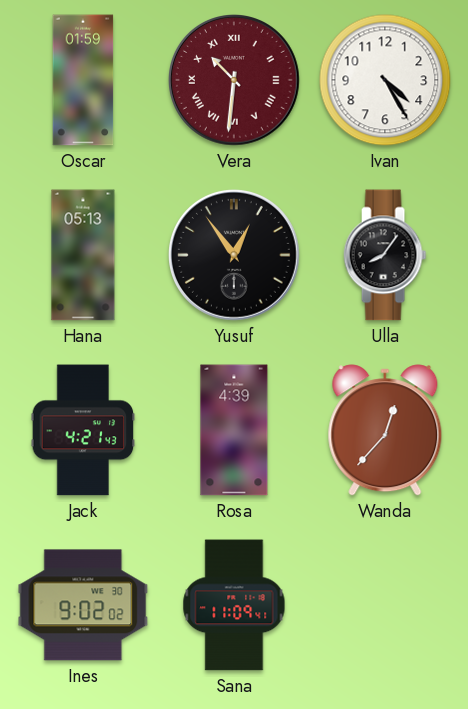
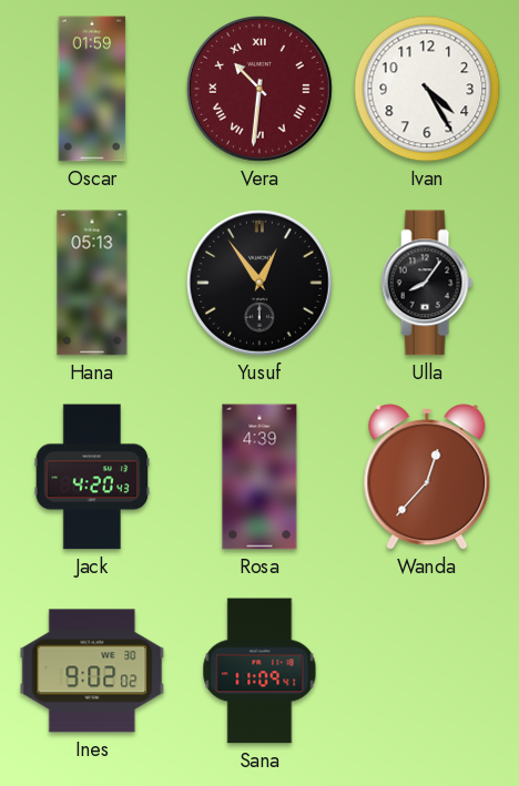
Jack: 4:21 -> 4:20
